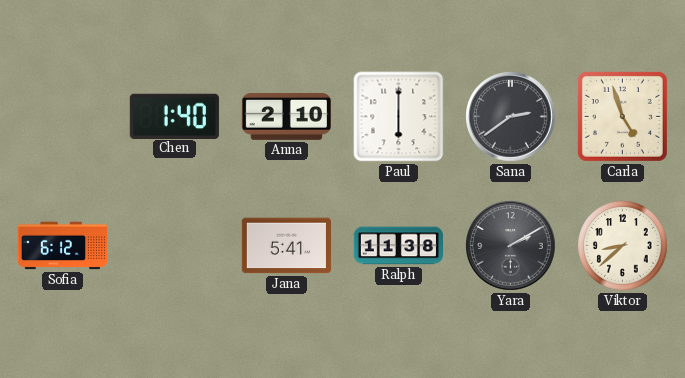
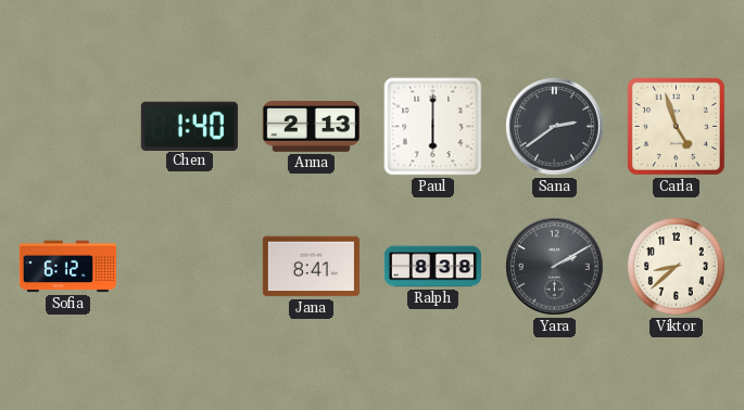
Anna: 2:10 -> 2:13
Jana: 5:41 -> 8:41
Ralph: 11:38 -> 8:38
